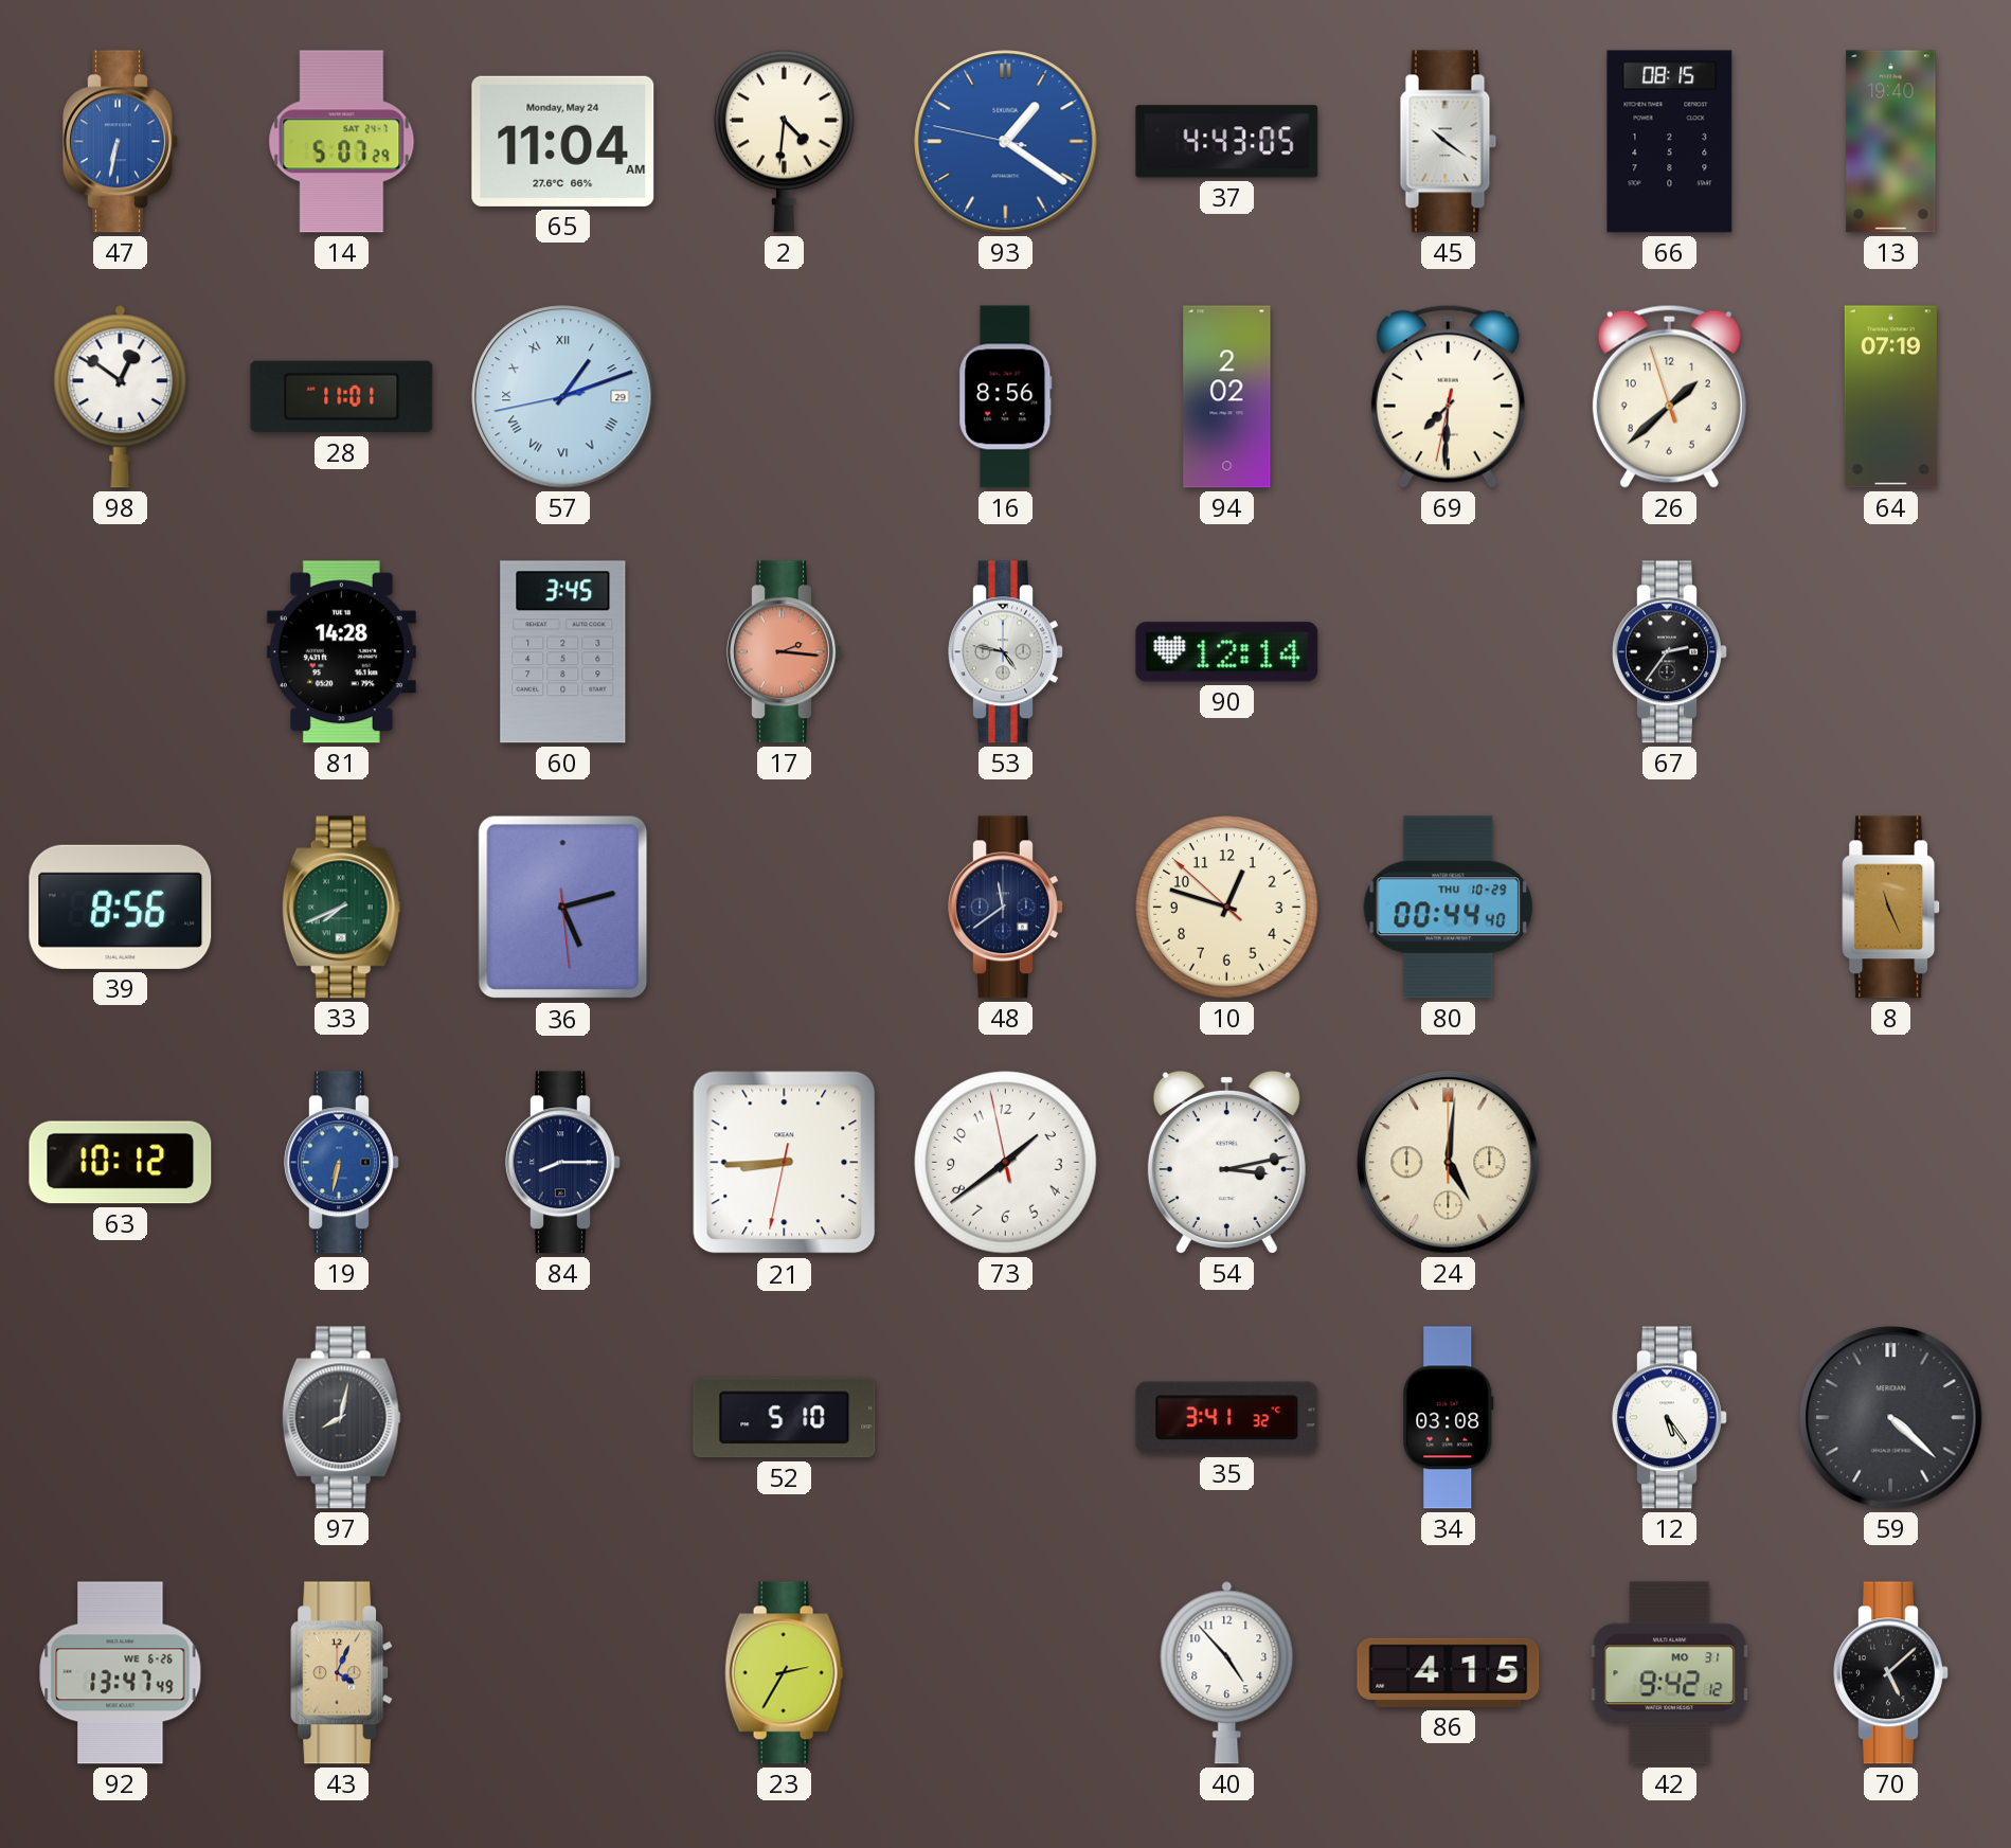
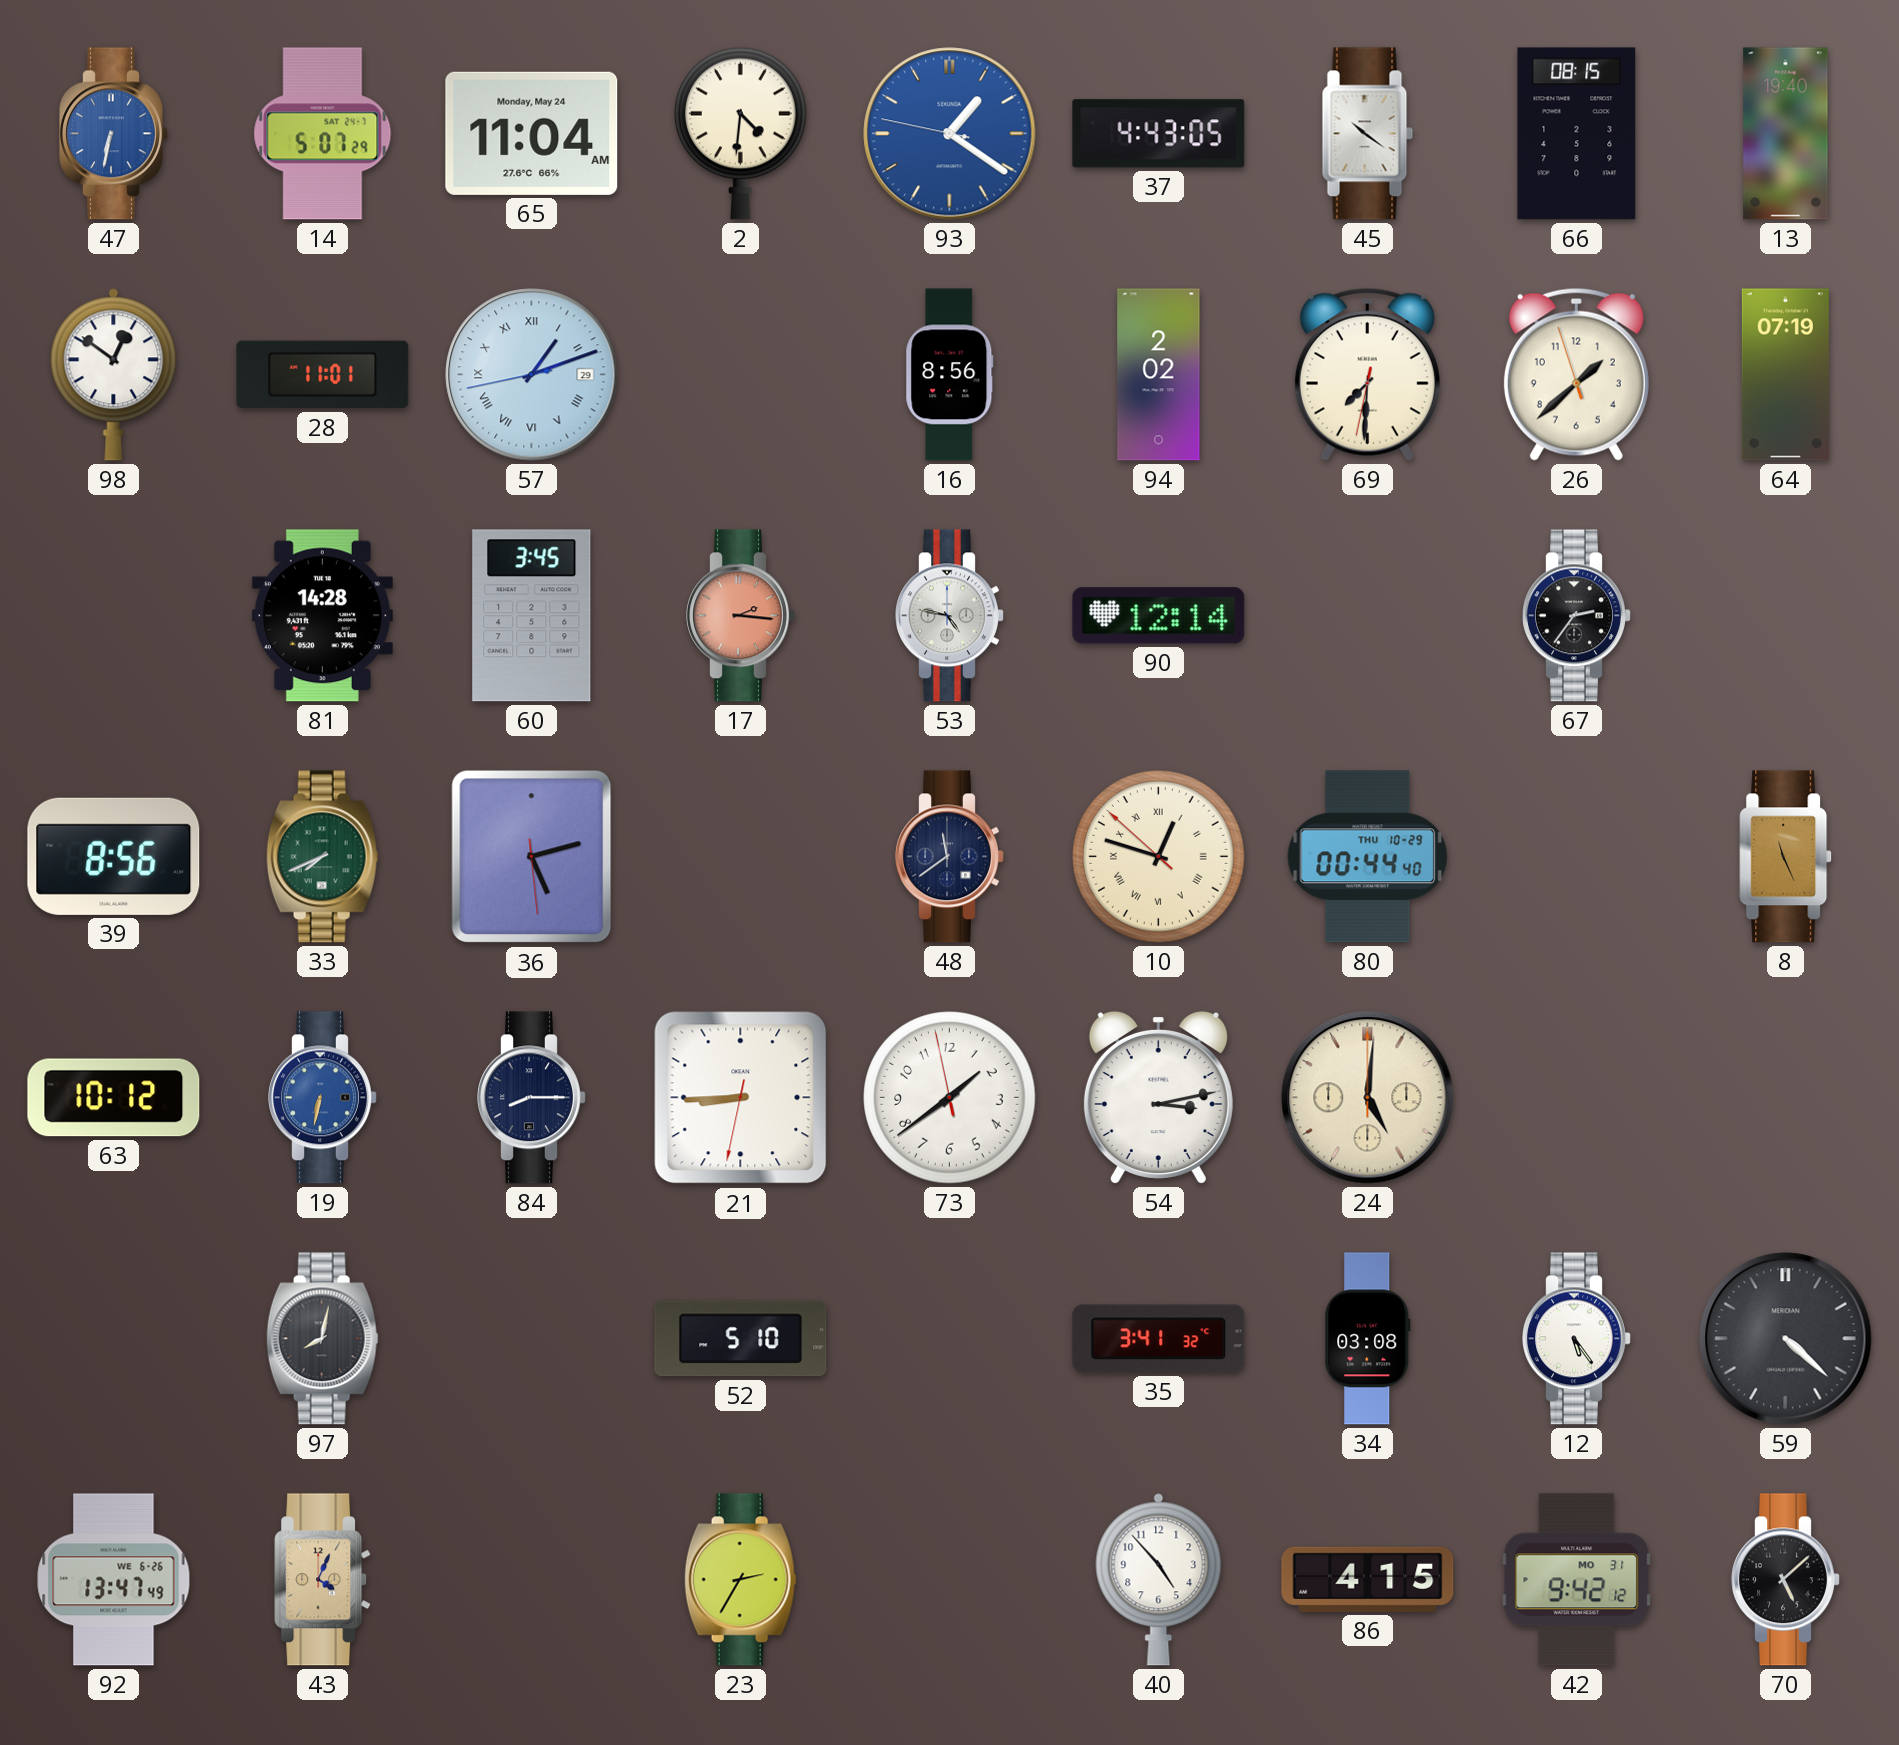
10 numerals: Arabic -> Roman
